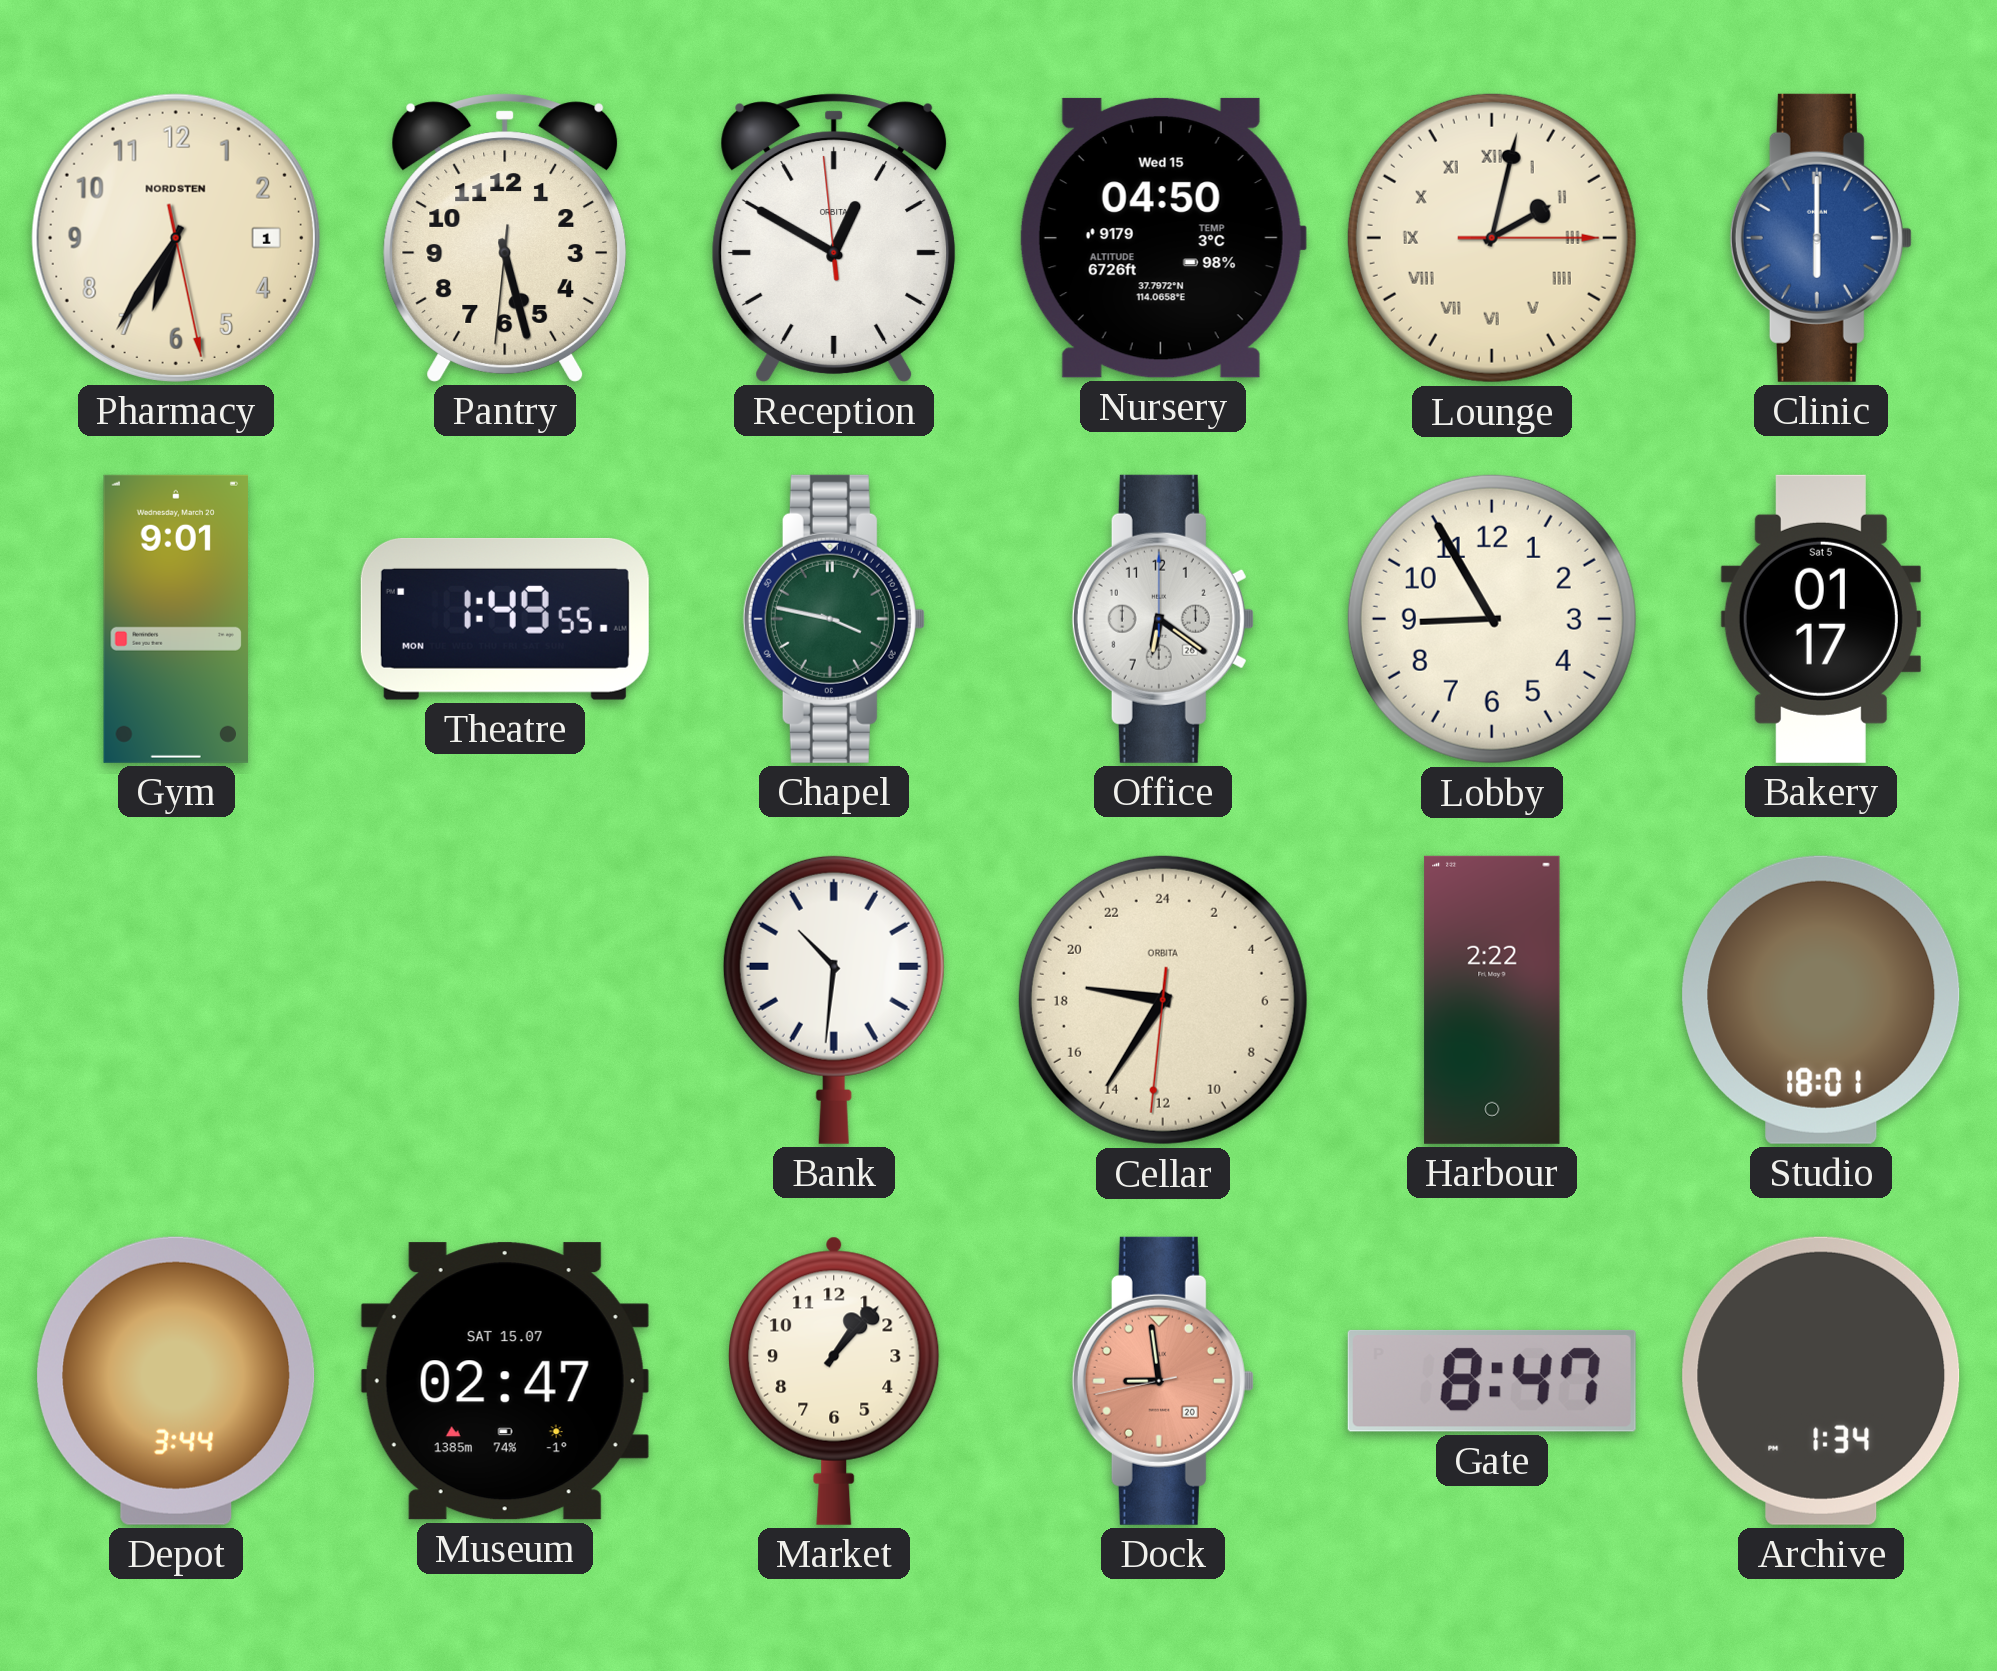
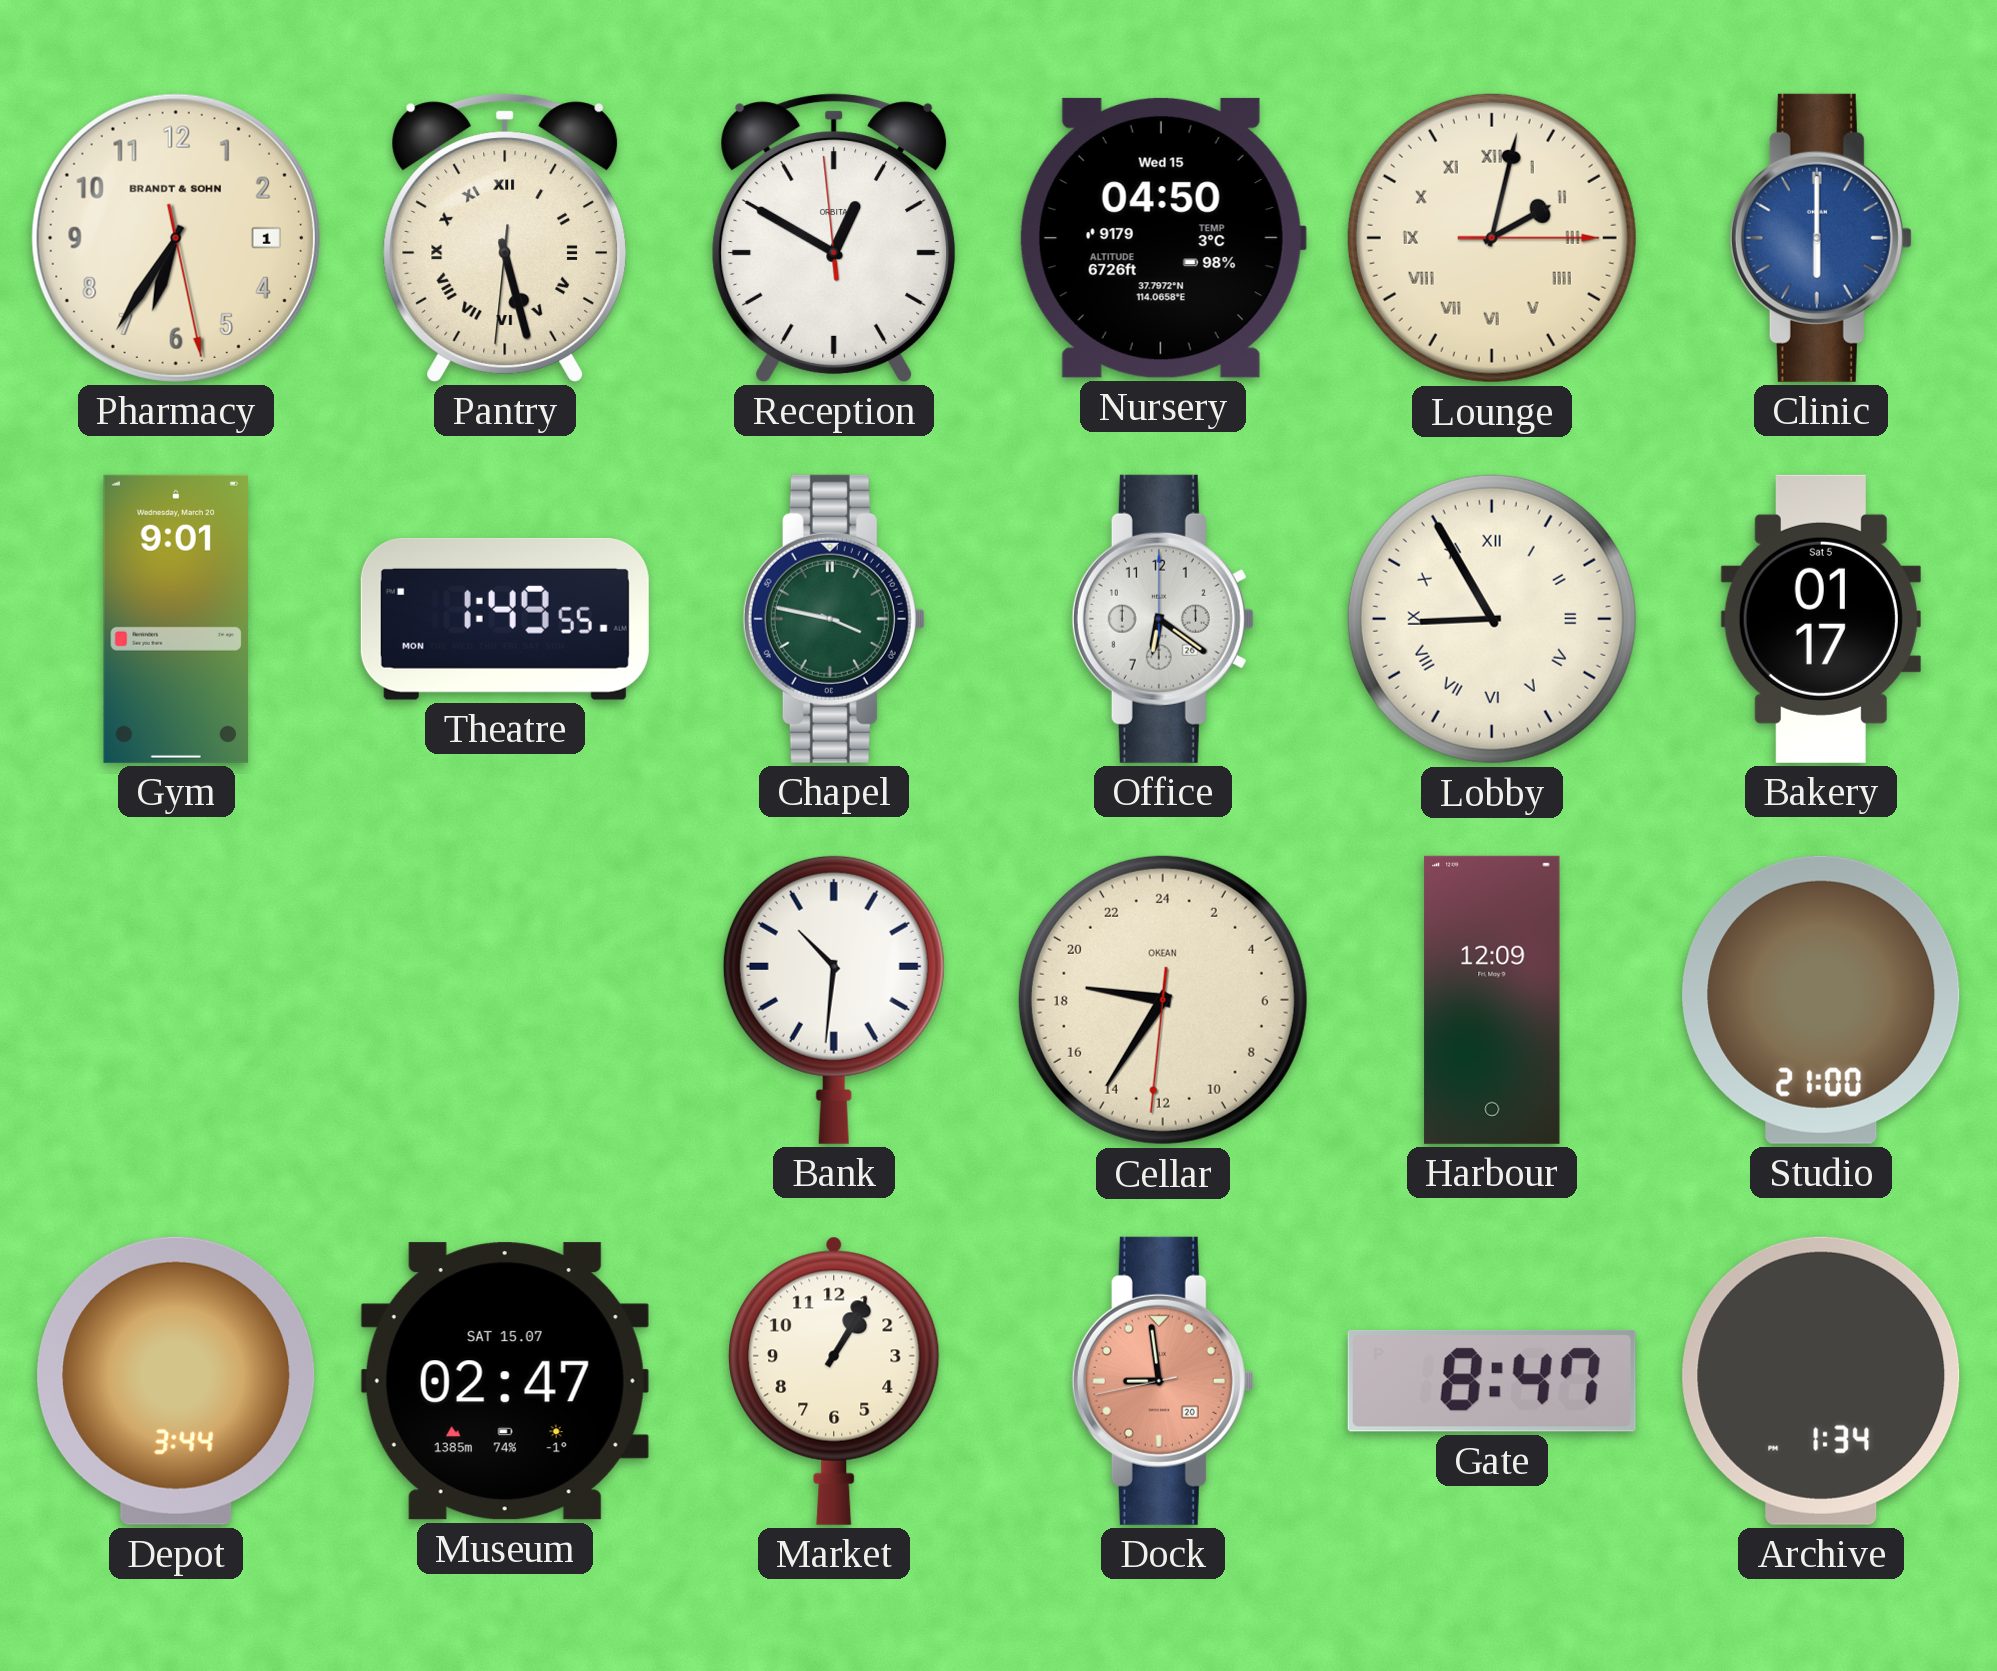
Pharmacy brand: NORDSTEN -> BRANDT & SOHN
Pantry numerals: Arabic -> Roman
Lobby numerals: Arabic -> Roman
Cellar brand: ORBITA -> OKEAN
Harbour: 2:22 -> 12:09
Studio: 18:01 -> 21:00
Market: 1:07 -> 1:05
